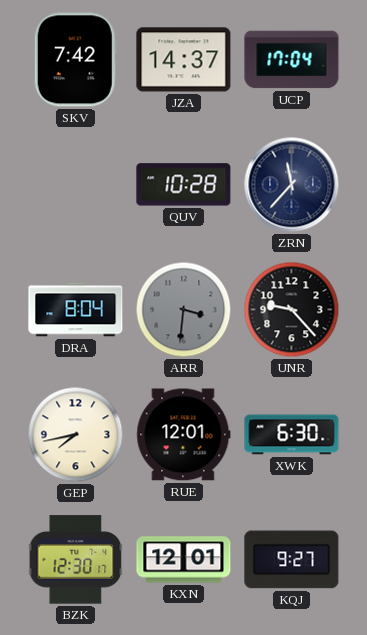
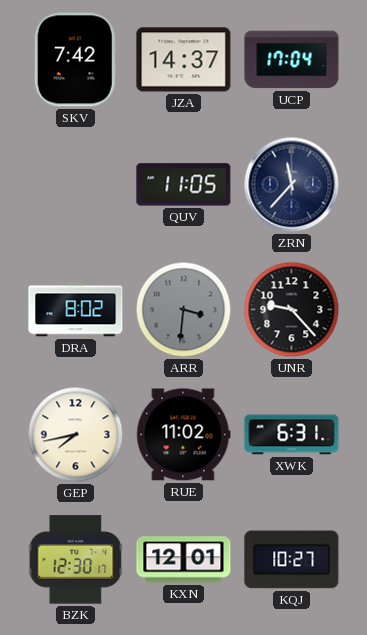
QUV: 10:28 -> 11:05
DRA: 8:04 -> 8:02
RUE: 12:01 -> 11:02
XWK: 6:30 -> 6:31
KQJ: 9:27 -> 10:27
